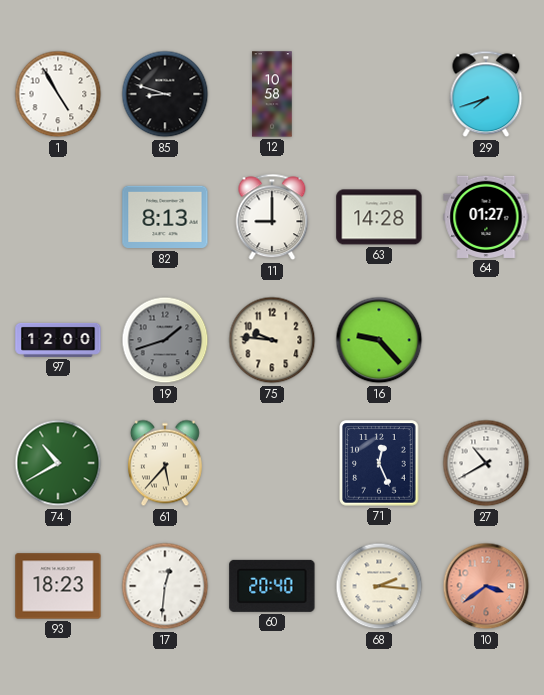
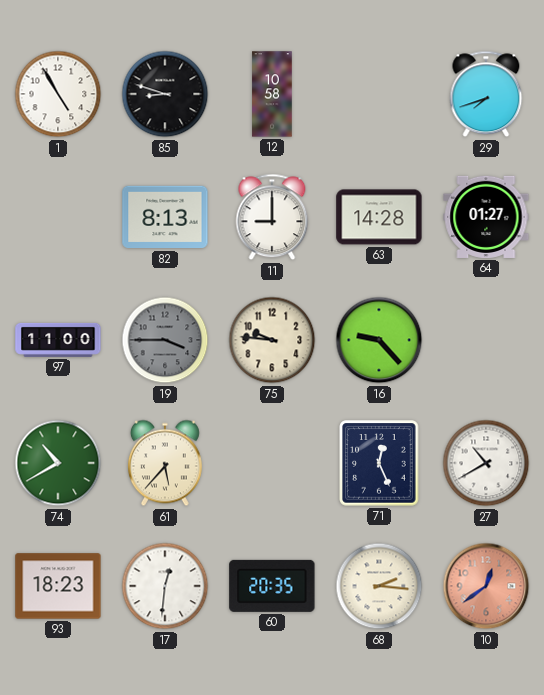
97: 12:00 -> 11:00
19: 1:42 -> 3:45
60: 20:40 -> 20:35
10: 3:39 -> 12:39
